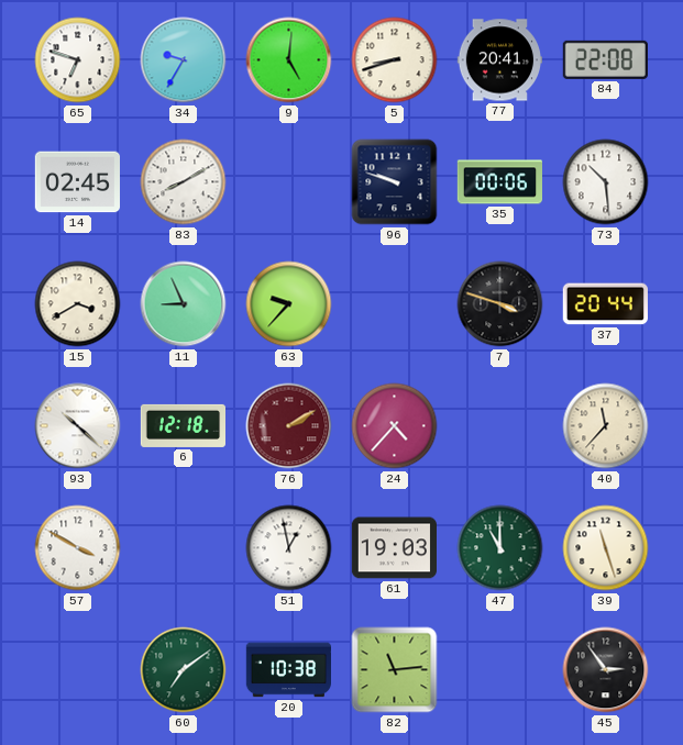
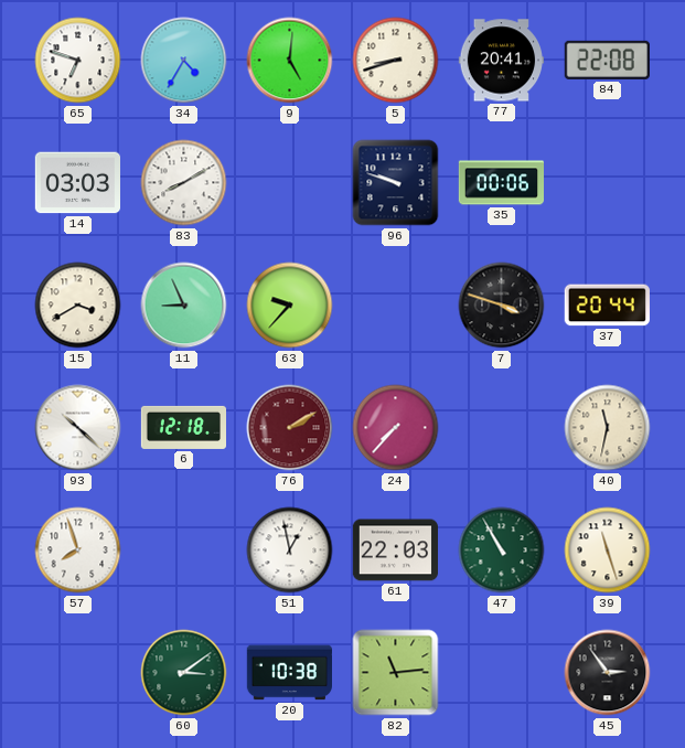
34: 9:35 -> 4:35
14: 02:45 -> 03:03
73: 10:29 -> none
24: 4:37 -> 7:37
40: 11:37 -> 11:32
57: 3:50 -> 7:57
61: 19:03 -> 22:03
47: 11:00 -> 10:55
60: 7:09 -> 3:09
